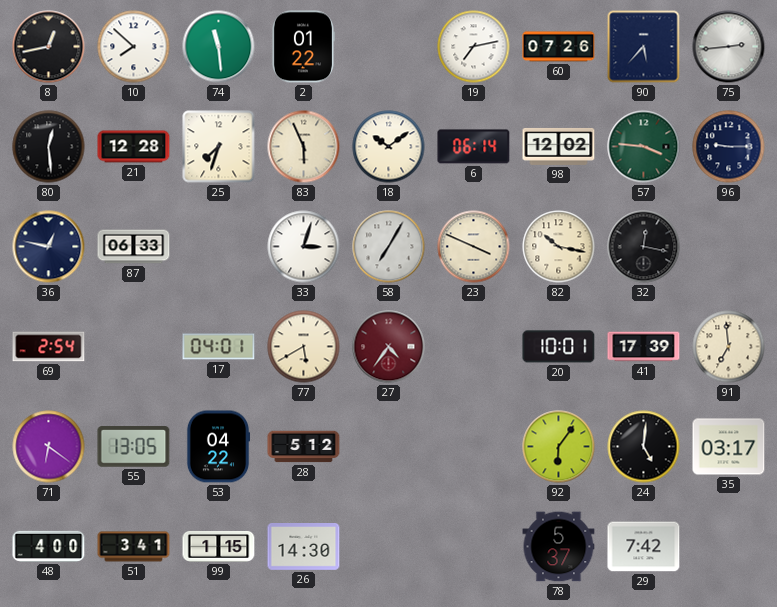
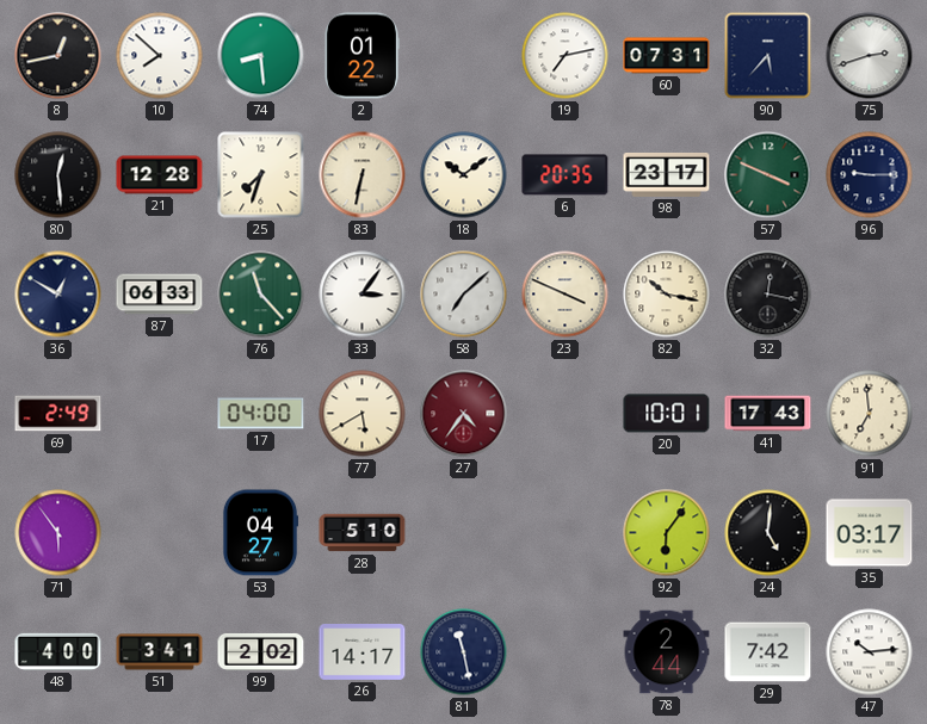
74: 11:29 -> 8:29
60: 07:26 -> 07:31
75: 2:44 -> 2:42
83: 5:56 -> 6:32
6: 06:14 -> 20:35
98: 12:02 -> 23:17
57: 3:46 -> 3:49
36: 12:47 -> 12:50
76: none -> 11:23
33: 3:03 -> 3:06
58: 7:05 -> 7:08
69: 2:54 -> 2:49
17: 04:01 -> 04:00
41: 17:39 -> 17:43
71: 6:21 -> 5:54
55: 13:05 -> none
53: 04:22 -> 04:27
28: 5:12 -> 5:10
99: 1:15 -> 2:02
26: 14:30 -> 14:17
81: none -> 11:28
78: 5:37 -> 2:44
47: none -> 10:14
